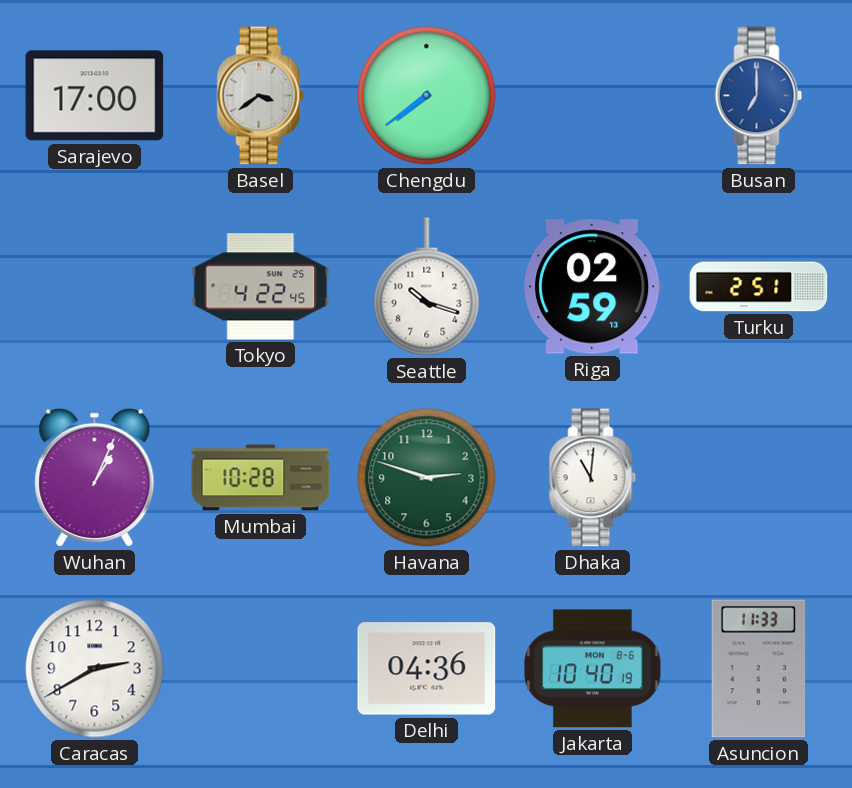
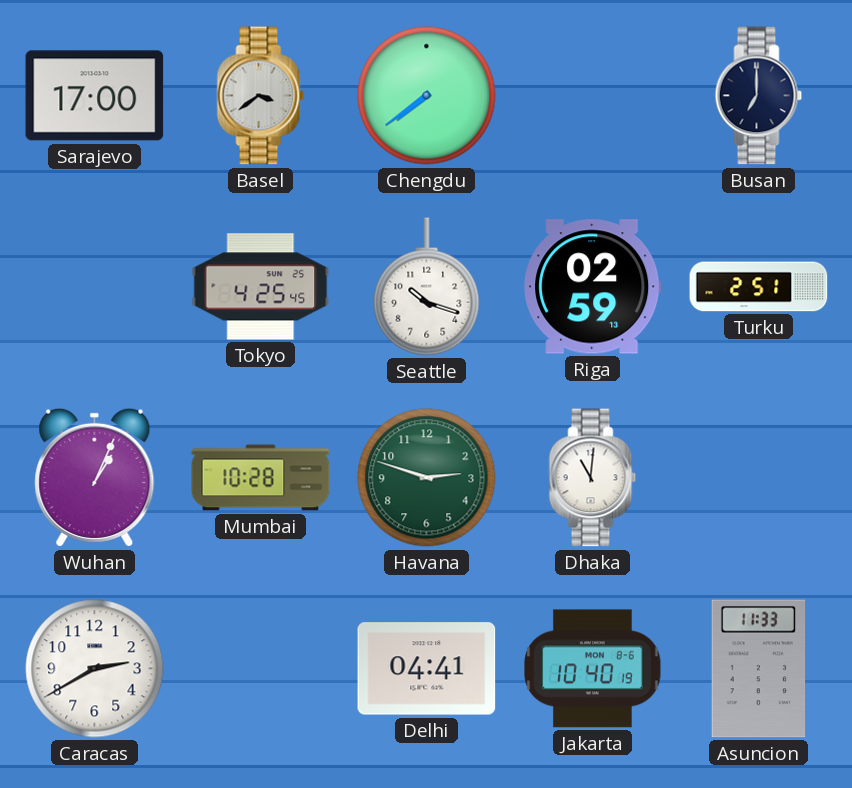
Busan dial: blue -> navy
Tokyo: 4:22 -> 4:25
Delhi: 04:36 -> 04:41
